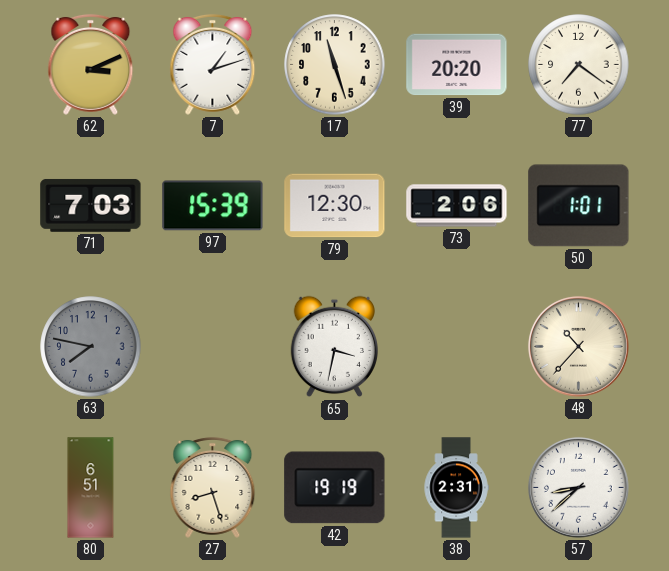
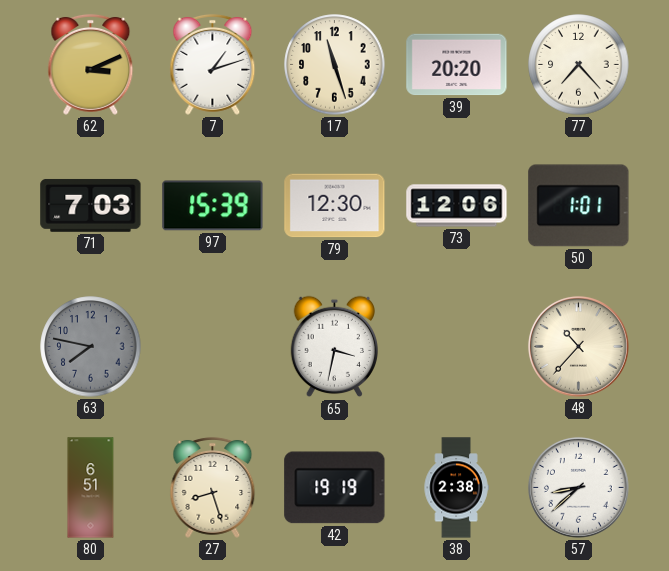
77: 7:21 -> 7:23
73: 2:06 -> 12:06
38: 2:31 -> 2:38
